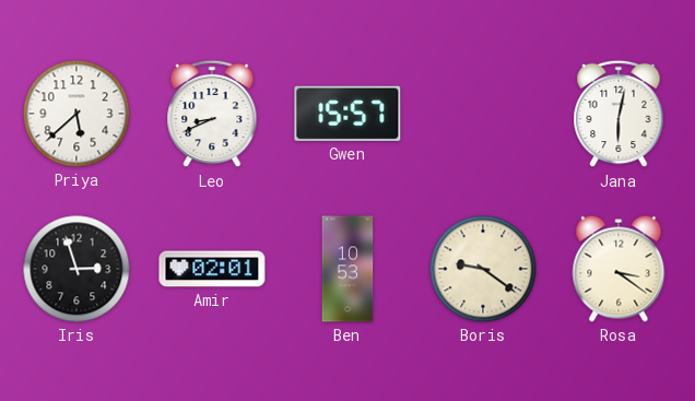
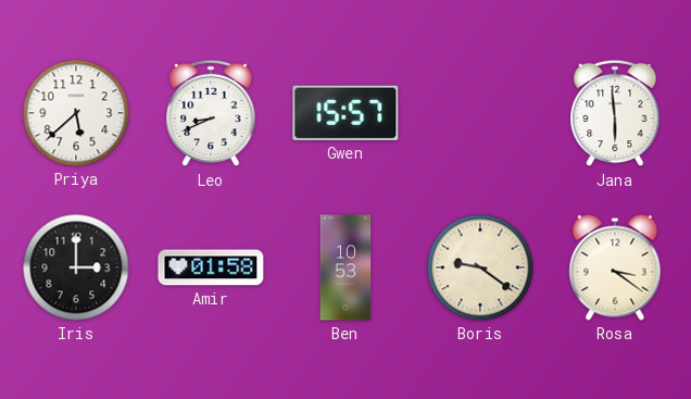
Jana: 6:02 -> 5:59
Iris: 2:57 -> 3:00
Amir: 02:01 -> 01:58
